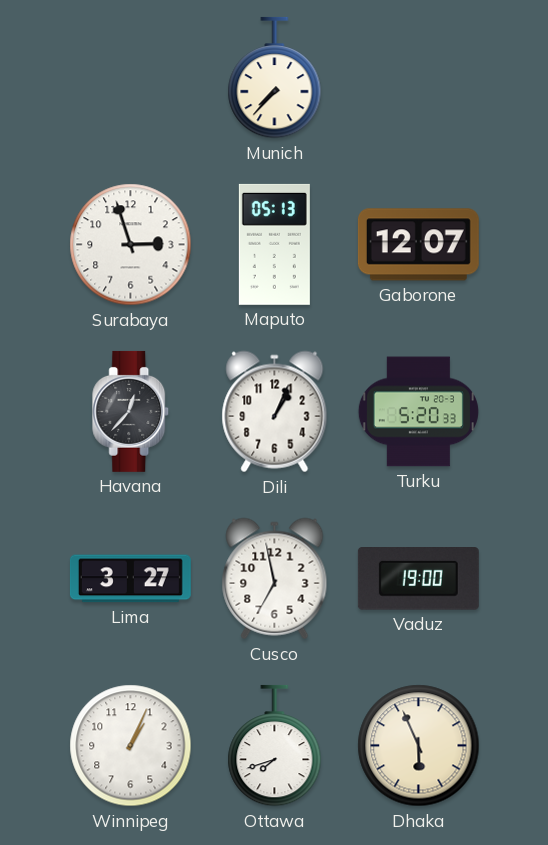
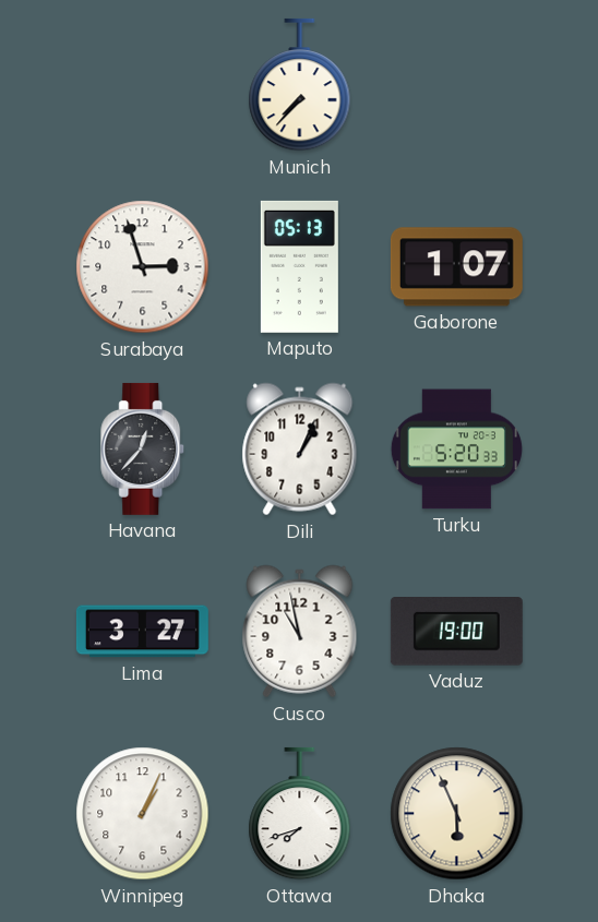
Gaborone: 12:07 -> 1:07
Cusco: 6:58 -> 10:58
